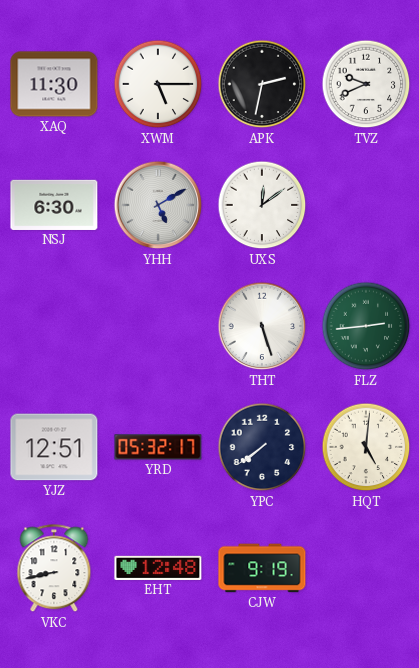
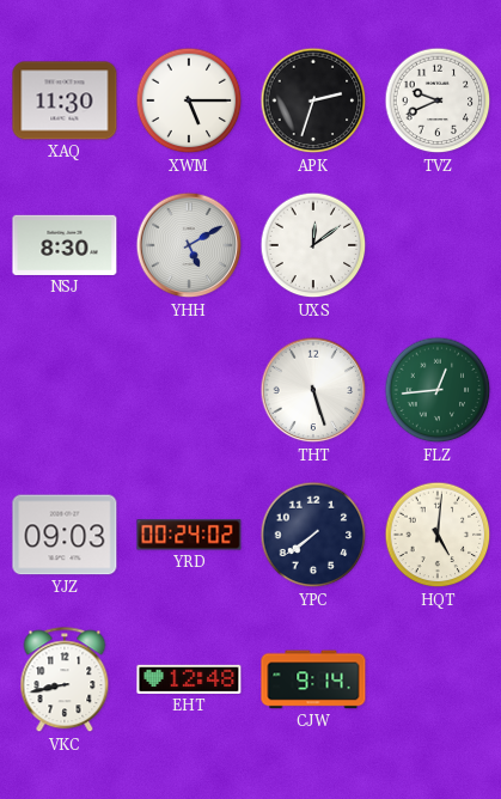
APK: 2:32 -> 2:33
NSJ: 6:30 -> 8:30
FLZ: 2:44 -> 12:44
YJZ: 12:51 -> 09:03
YRD: 05:32 -> 00:24
CJW: 9:19 -> 9:14
